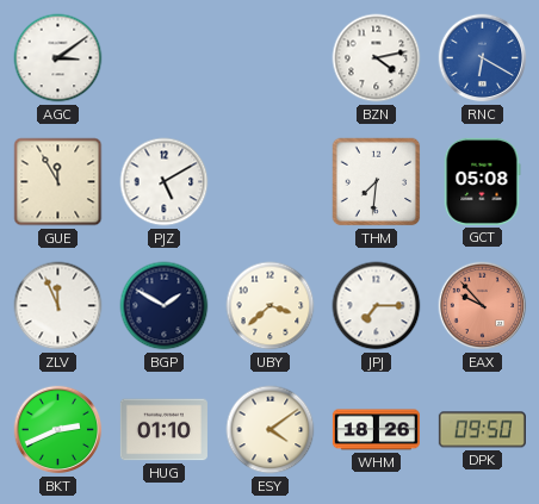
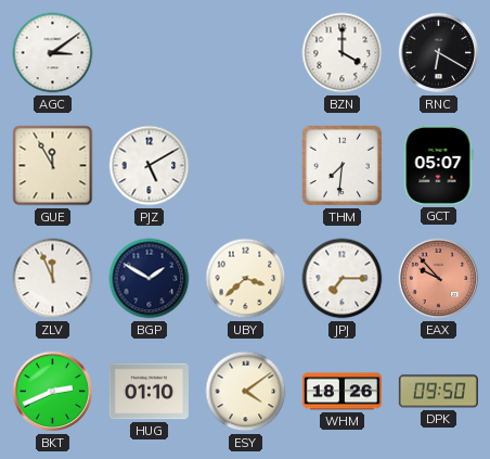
BZN: 4:13 -> 4:00
RNC dial: blue -> black
GCT: 05:08 -> 05:07
